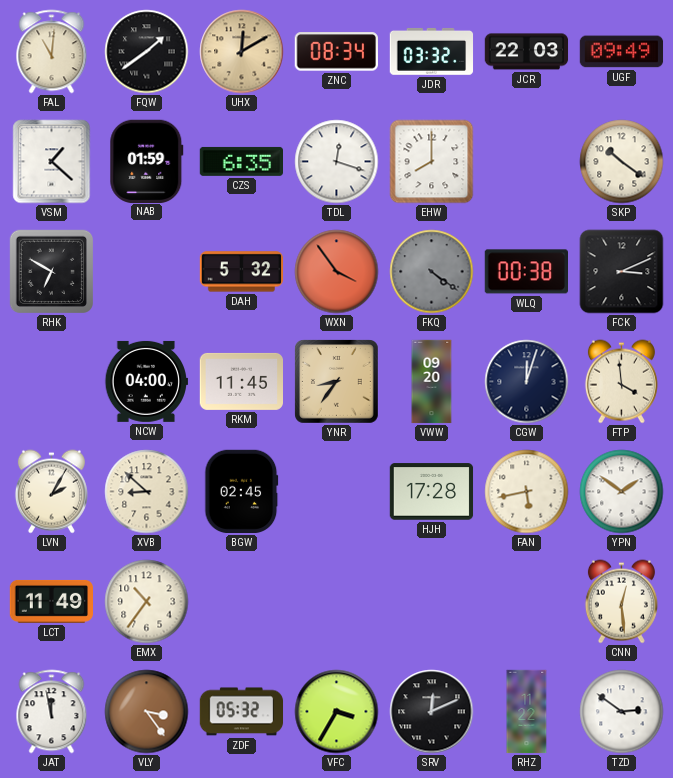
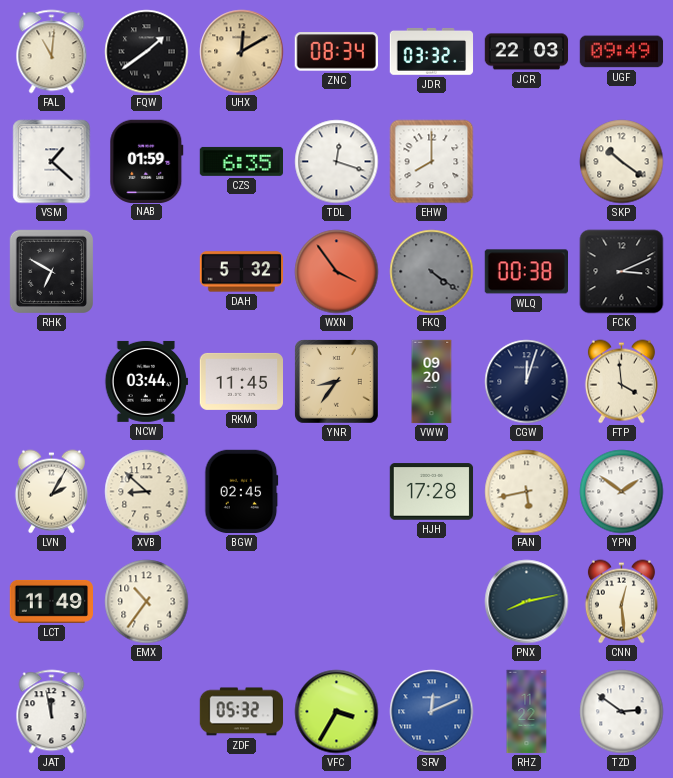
NCW: 04:00 -> 03:44
PNX: none -> 8:13
VLY: 3:24 -> none
SRV dial: black -> blue
